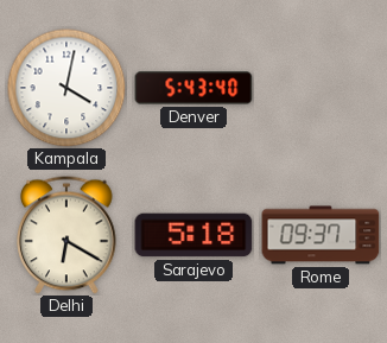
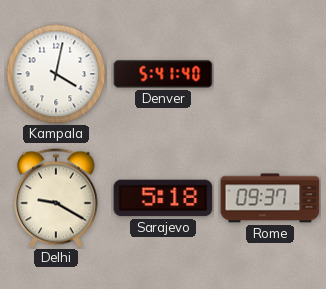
Denver: 5:43 -> 5:41
Delhi: 6:20 -> 9:20
